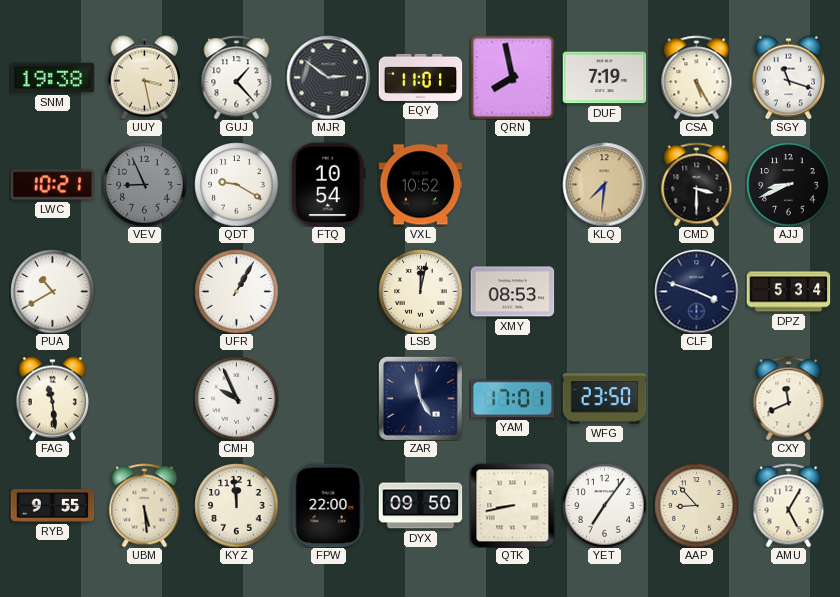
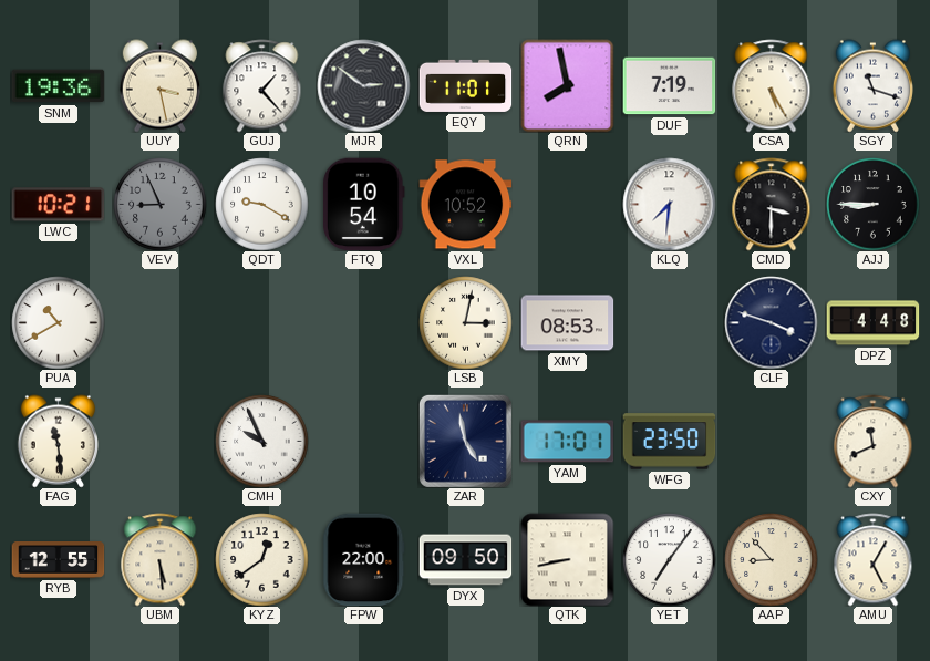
SNM: 19:38 -> 19:36
KLQ dial: champagne -> white
AJJ: 8:41 -> 8:45
UFR: 1:05 -> none
LSB: 12:02 -> 3:02
DPZ: 5:34 -> 4:48
RYB: 9:55 -> 12:55
KYZ: 11:59 -> 12:39
